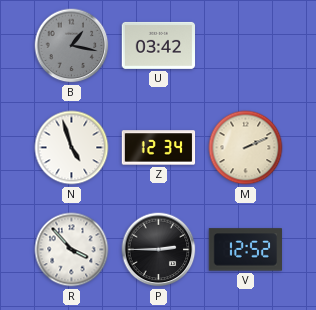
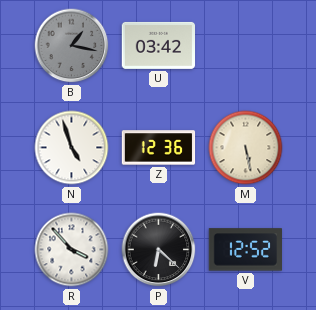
Z: 12:34 -> 12:36
M: 2:11 -> 5:28
P: 2:45 -> 6:22
